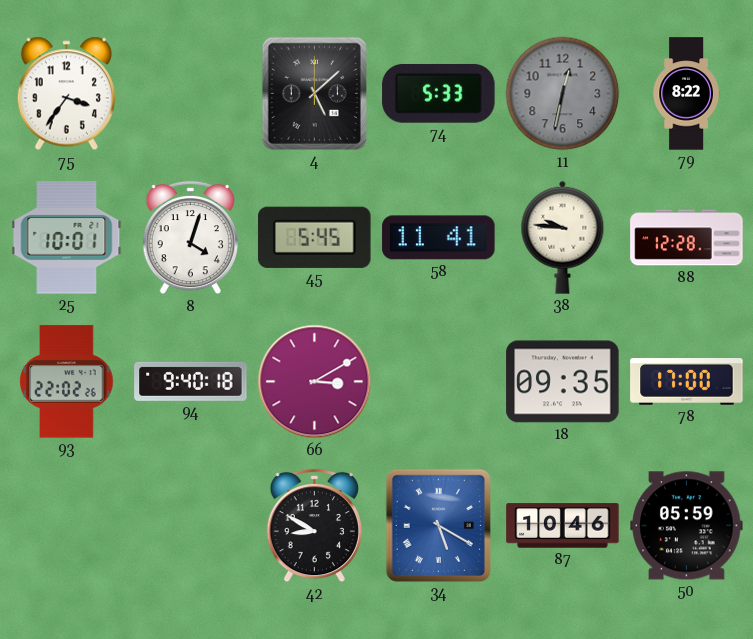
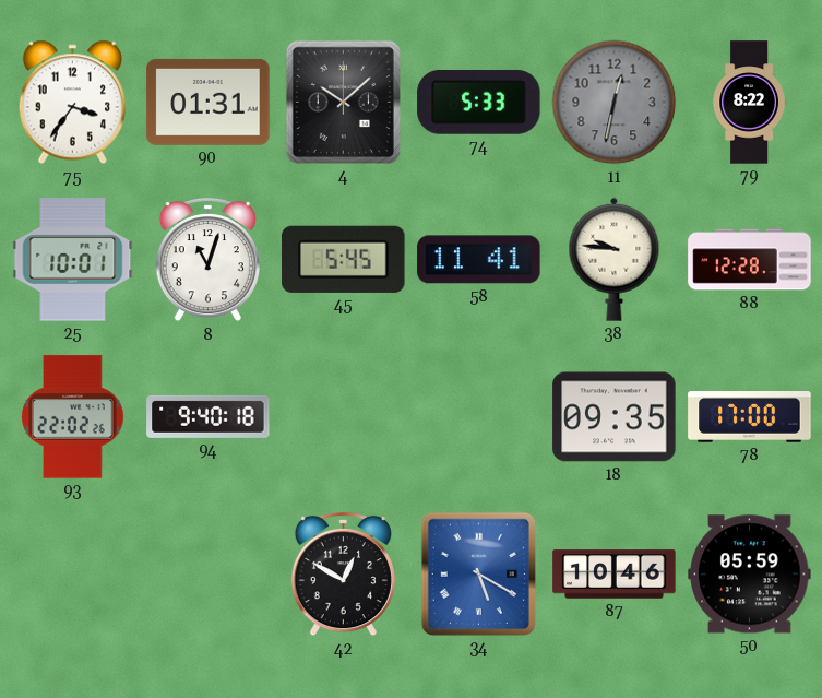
90: none -> 01:31
4: 5:08 -> 10:08
8: 4:03 -> 11:03
66: 3:10 -> none
42: 8:50 -> 12:50
